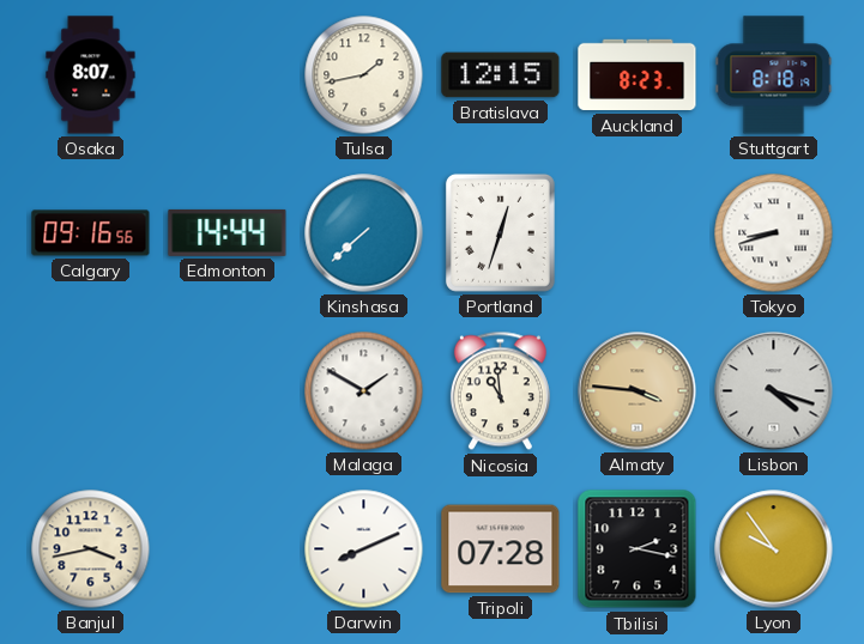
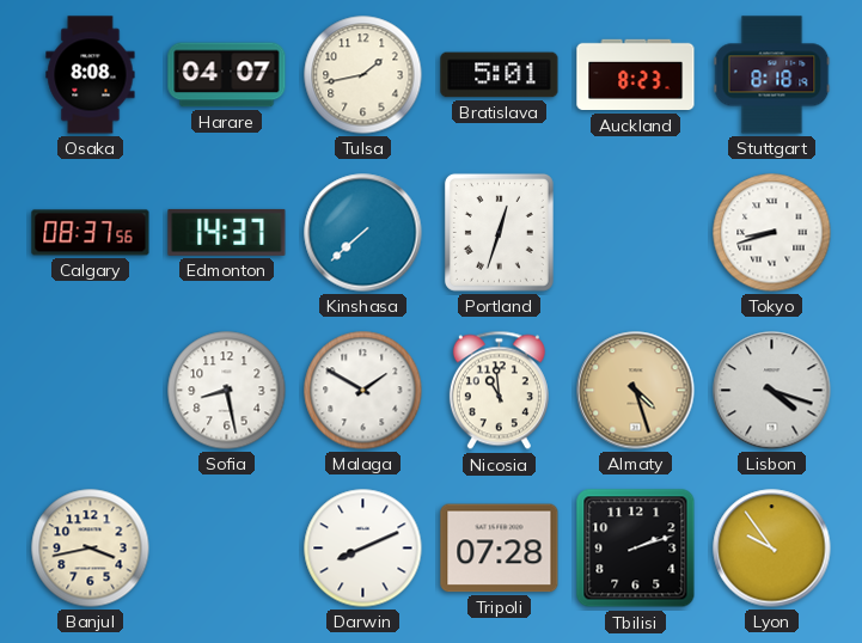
Osaka: 8:07 -> 8:08
Harare: none -> 04:07
Bratislava: 12:15 -> 5:01
Calgary: 09:16 -> 08:37
Edmonton: 14:44 -> 14:37
Sofia: none -> 8:28
Almaty: 3:46 -> 4:27
Tbilisi: 2:17 -> 2:12
